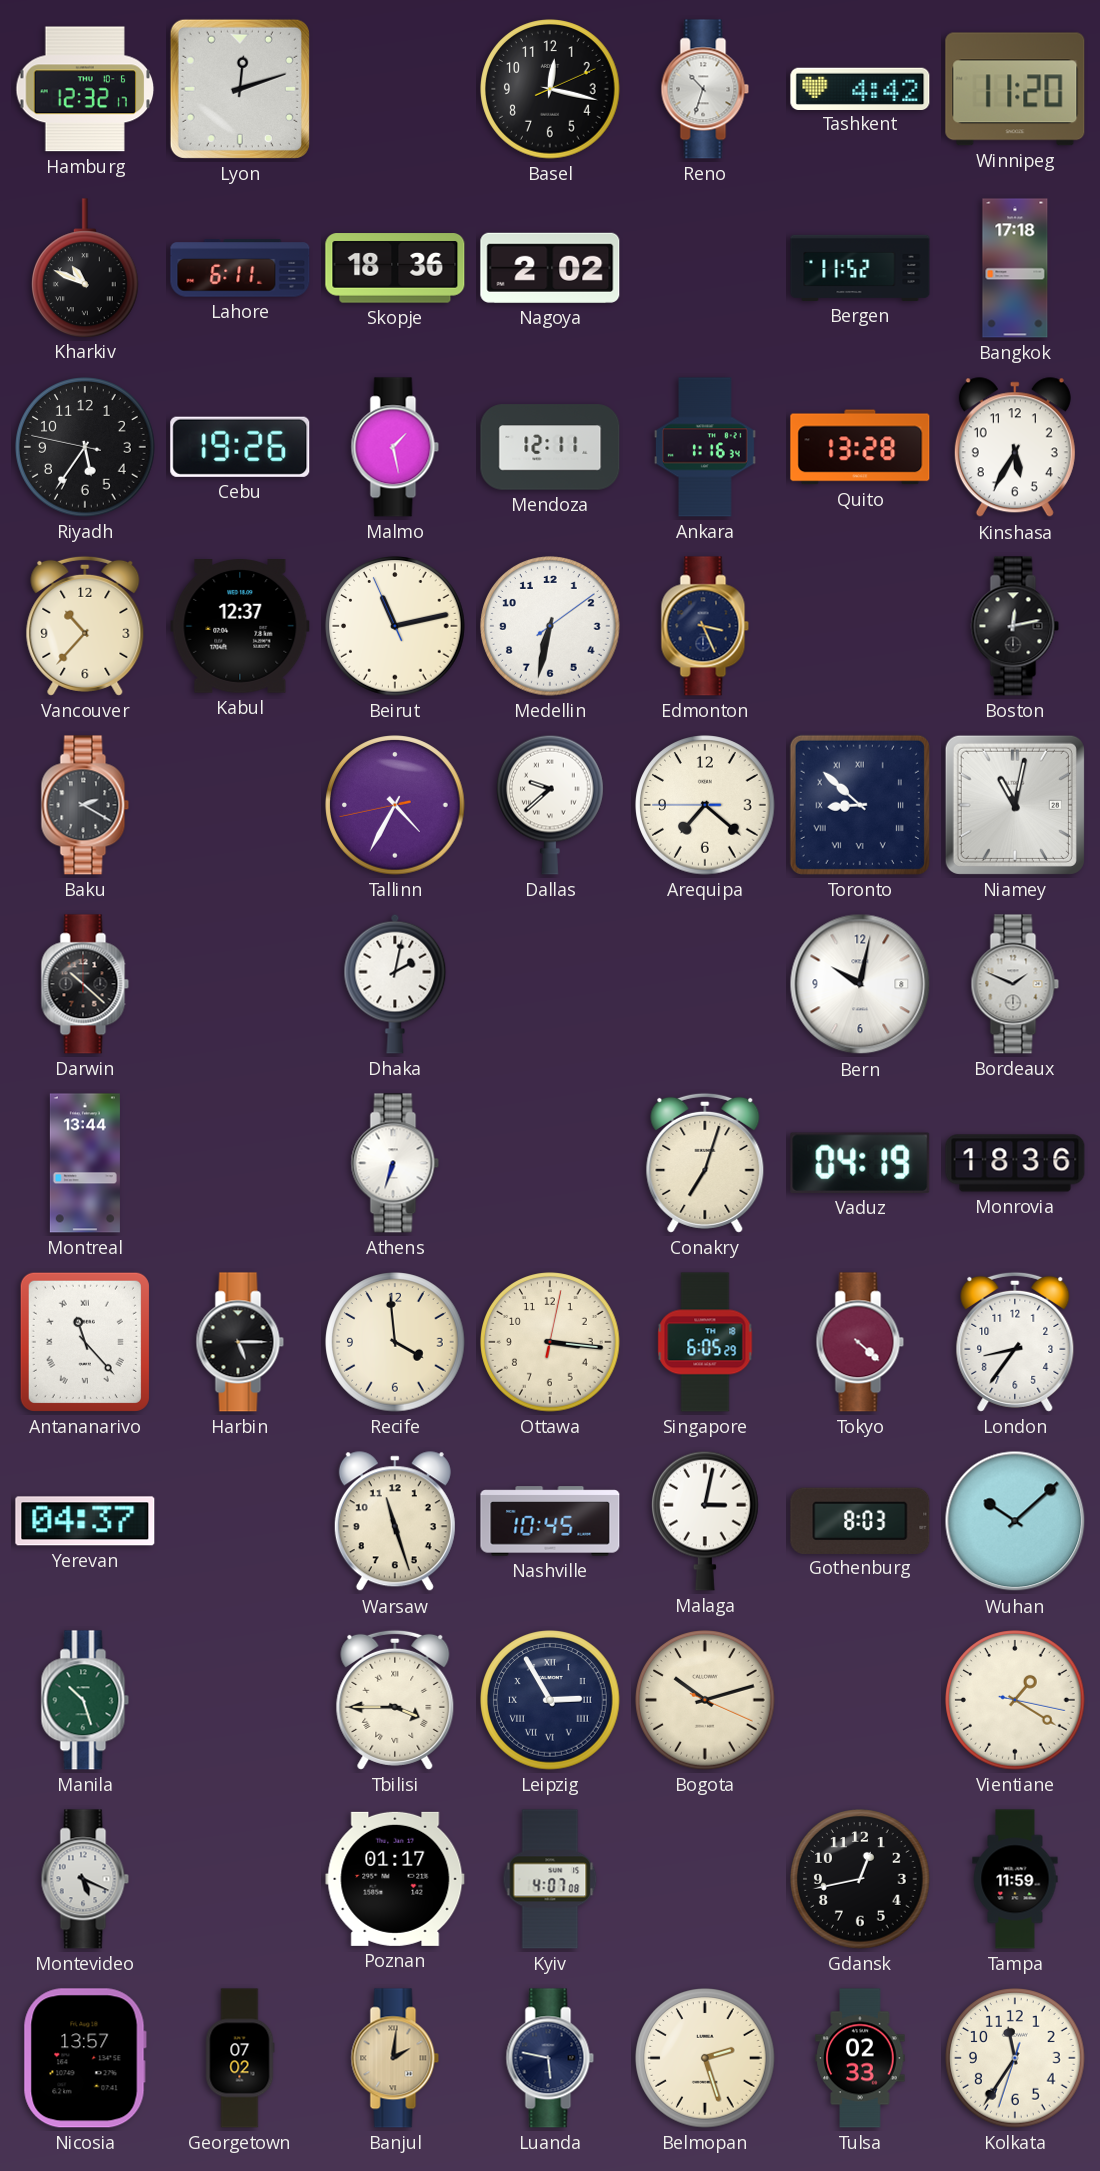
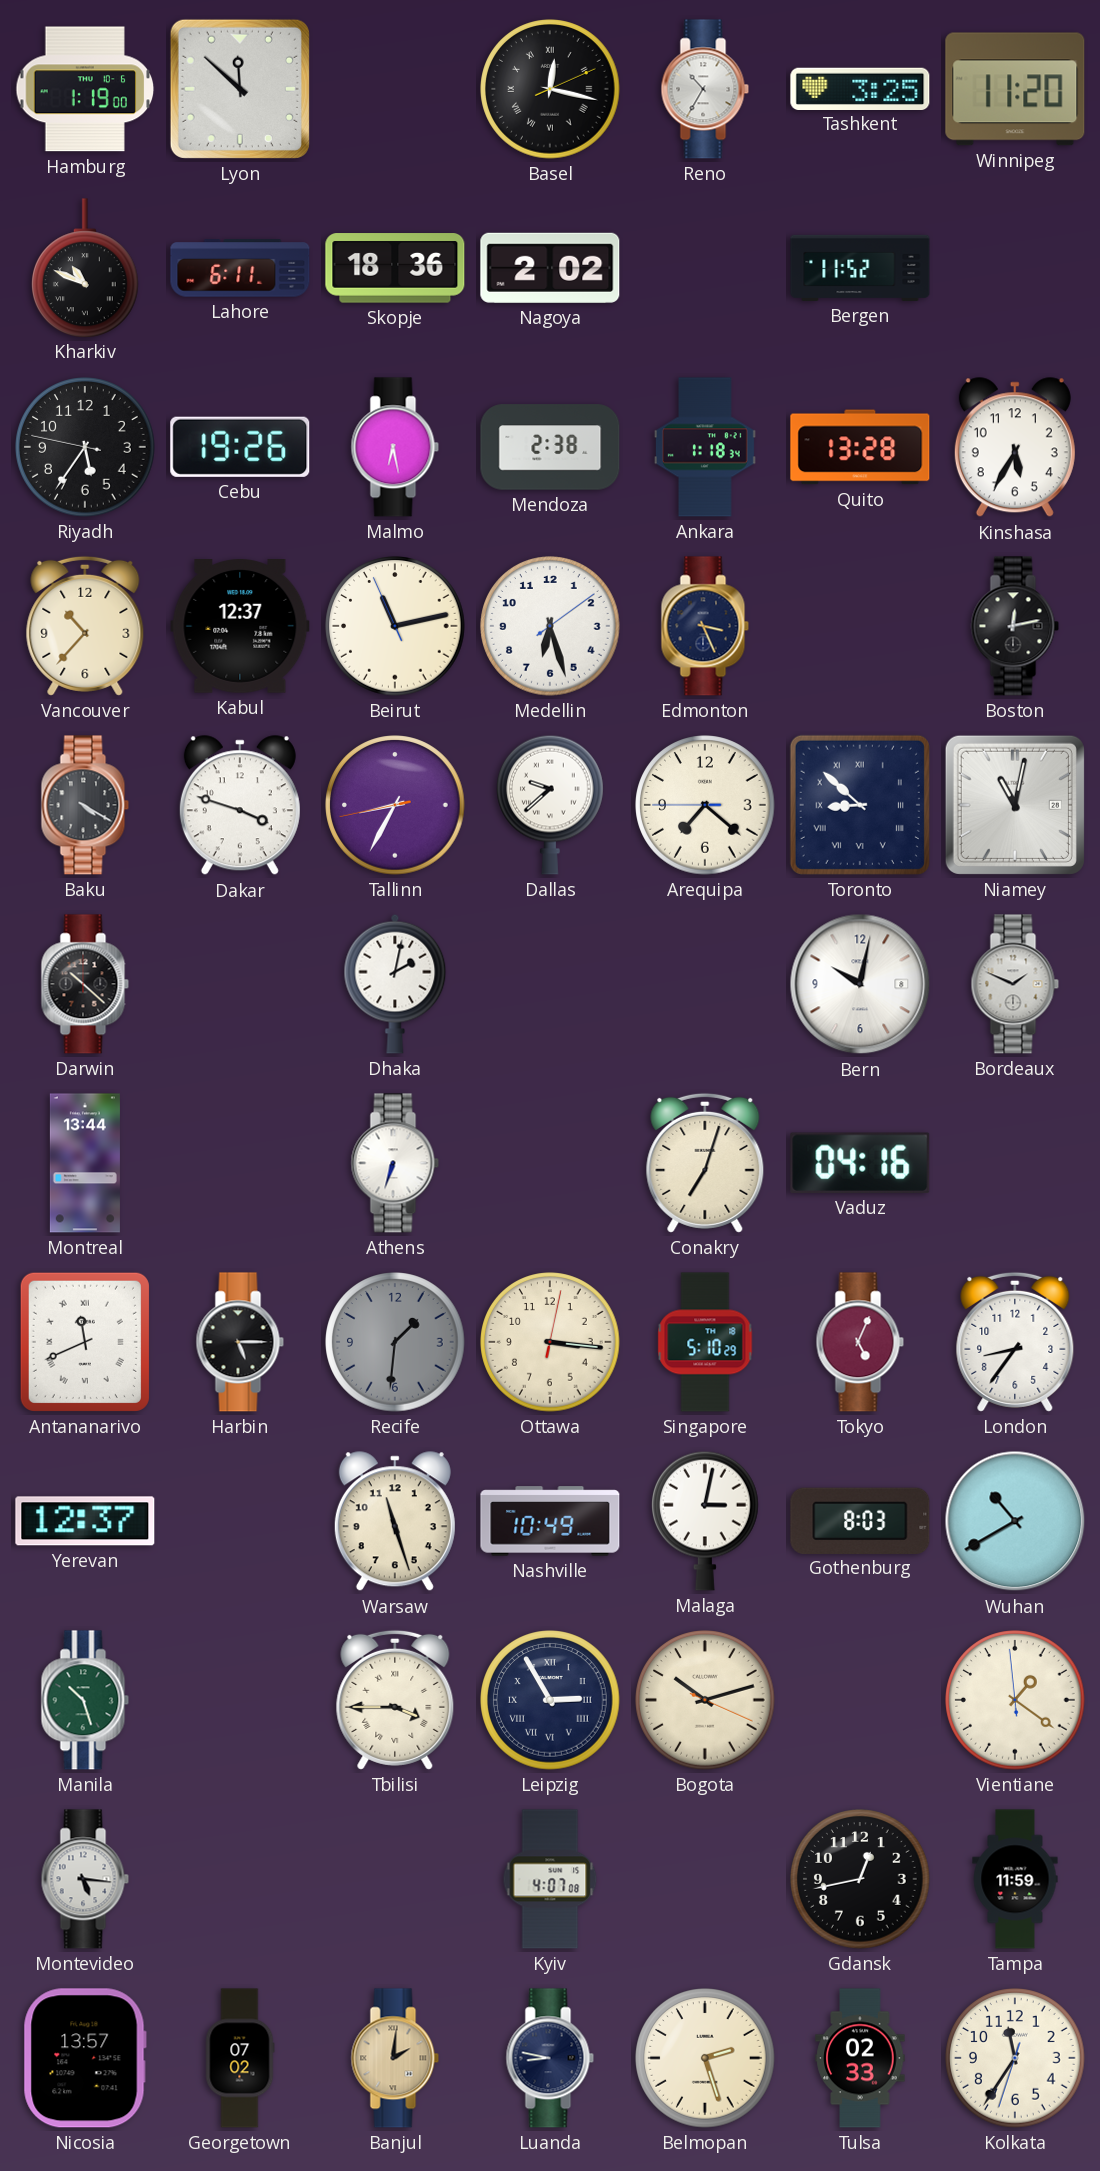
Hamburg: 12:32 -> 1:19
Lyon: 12:12 -> 11:52
Basel numerals: Arabic -> Roman
Reno: 10:33 -> 10:35
Tashkent: 4:42 -> 3:25
Bangkok: 17:18 -> none
Malmo: 1:28 -> 6:28
Mendoza: 12:11 -> 2:38
Ankara: 1:16 -> 1:18
Medellin: 6:32 -> 6:27
Baku: 2:20 -> 4:20
Dakar: none -> 3:48
Tallinn: 4:34 -> 8:34
Vaduz: 04:19 -> 04:16
Monrovia: 18:36 -> none
Antananarivo: 11:23 -> 11:41
Recife: 3:59 -> 1:31
Recife dial: cream -> grey
Singapore: 6:05 -> 5:10
Tokyo: 4:22 -> 5:04
Yerevan: 04:37 -> 12:37
Nashville: 10:45 -> 10:49
Wuhan: 10:08 -> 10:40
Vientiane: 1:20:17 -> 1:20:59
Montevideo: 5:19 -> 5:16
Poznan: 01:17 -> none
Luanda: 5:47 -> 8:47
